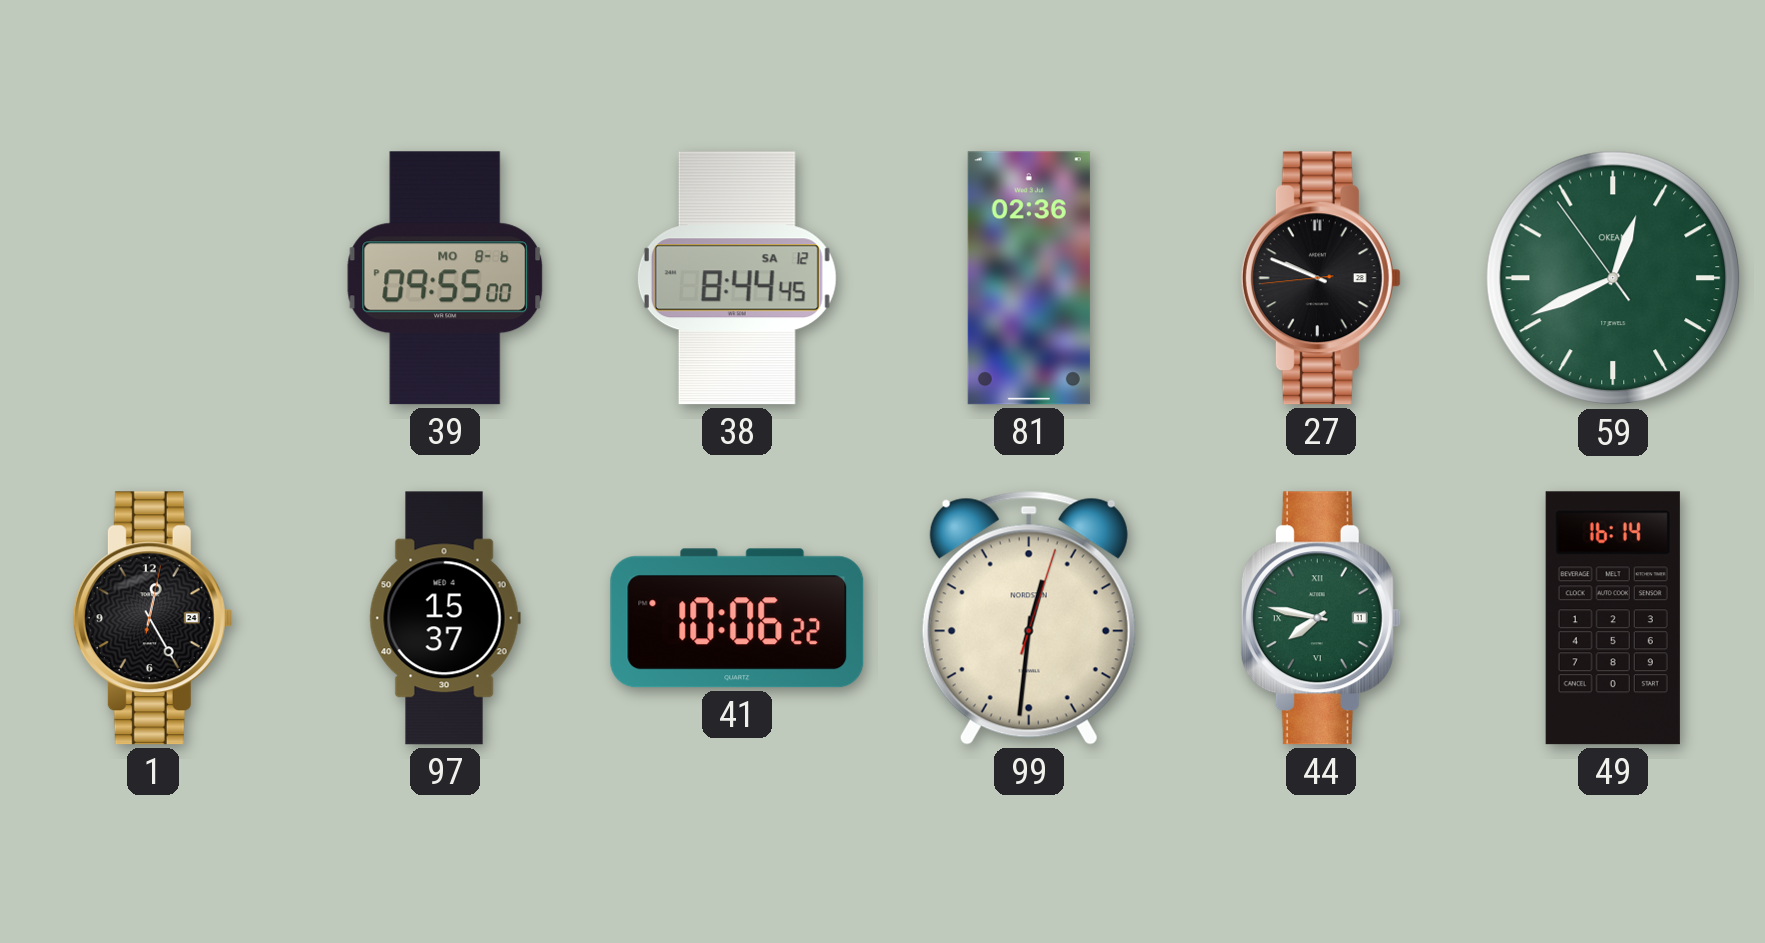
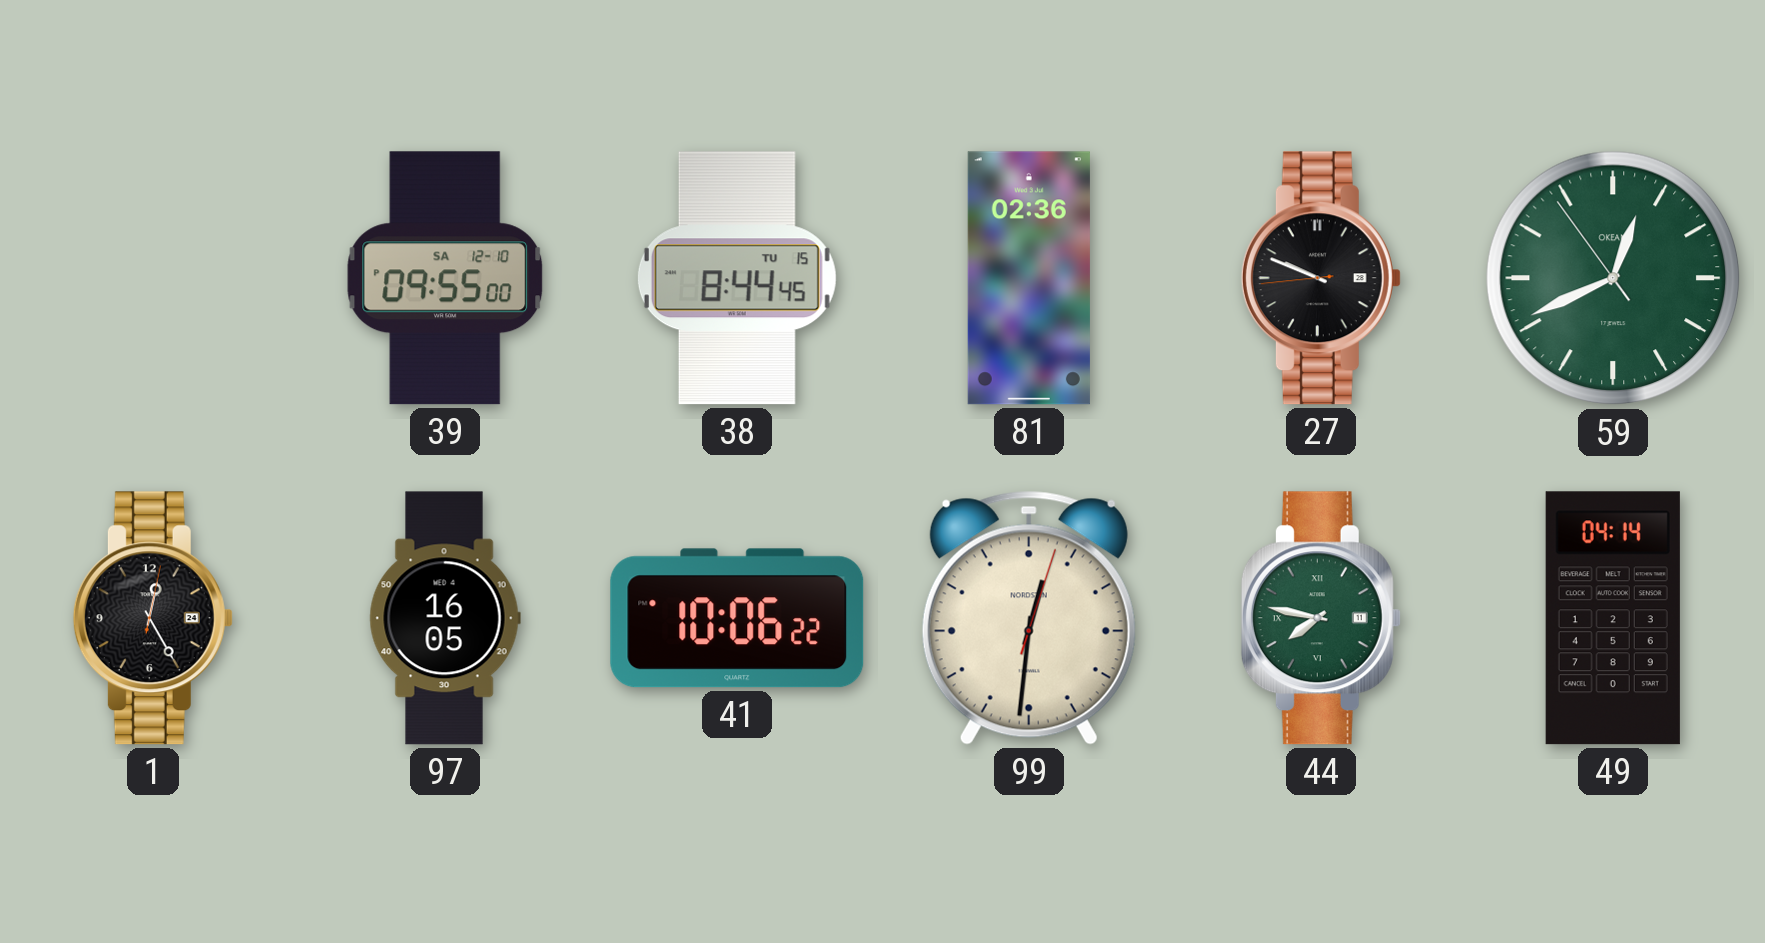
39 date: MO 8-6 -> SA 12-10
38 date: SA 12 -> TU 15
97: 15:37 -> 16:05
49: 16:14 -> 04:14
